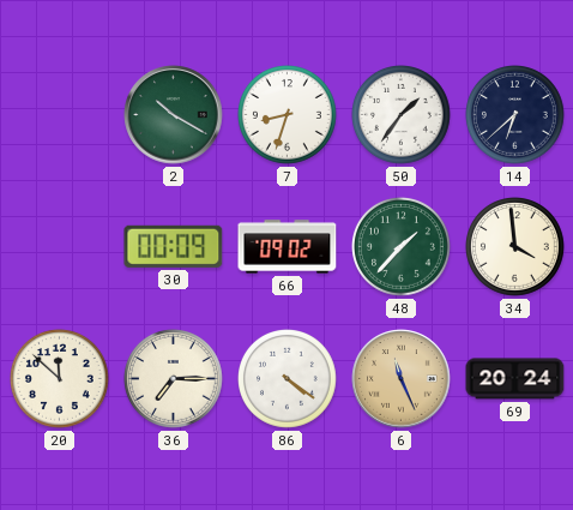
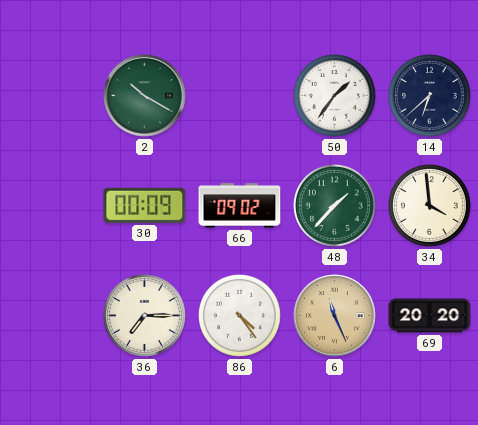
7: 8:33 -> none
20: 11:52 -> none
86: 4:21 -> 4:24
69: 20:24 -> 20:20
